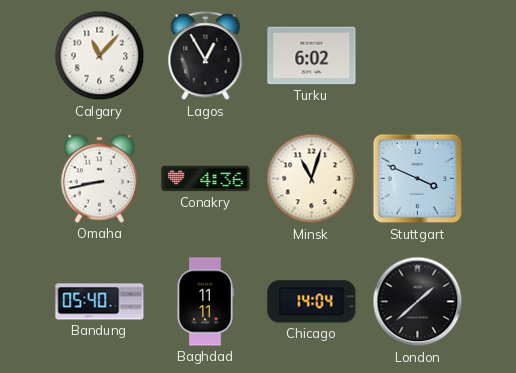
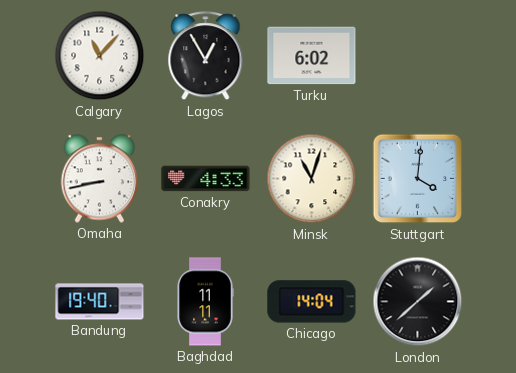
Conakry: 4:36 -> 4:33
Stuttgart: 3:49 -> 4:01
Bandung: 05:40 -> 19:40
